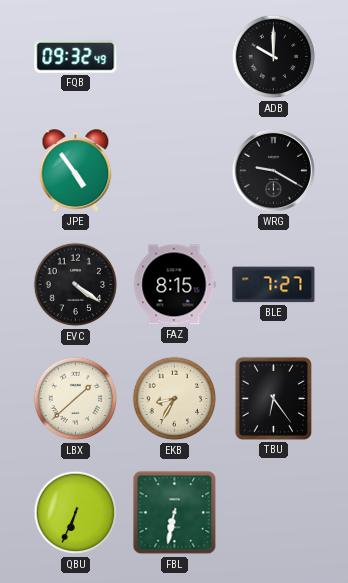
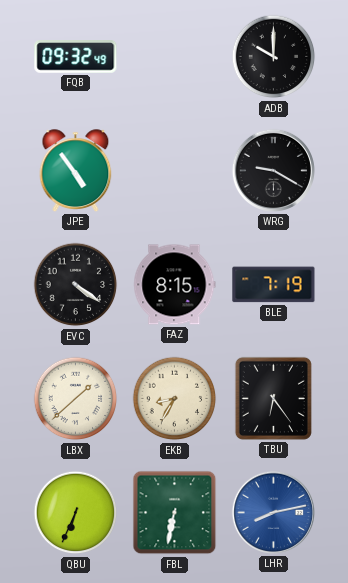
BLE: 7:27 -> 7:19
LHR: none -> 8:13
